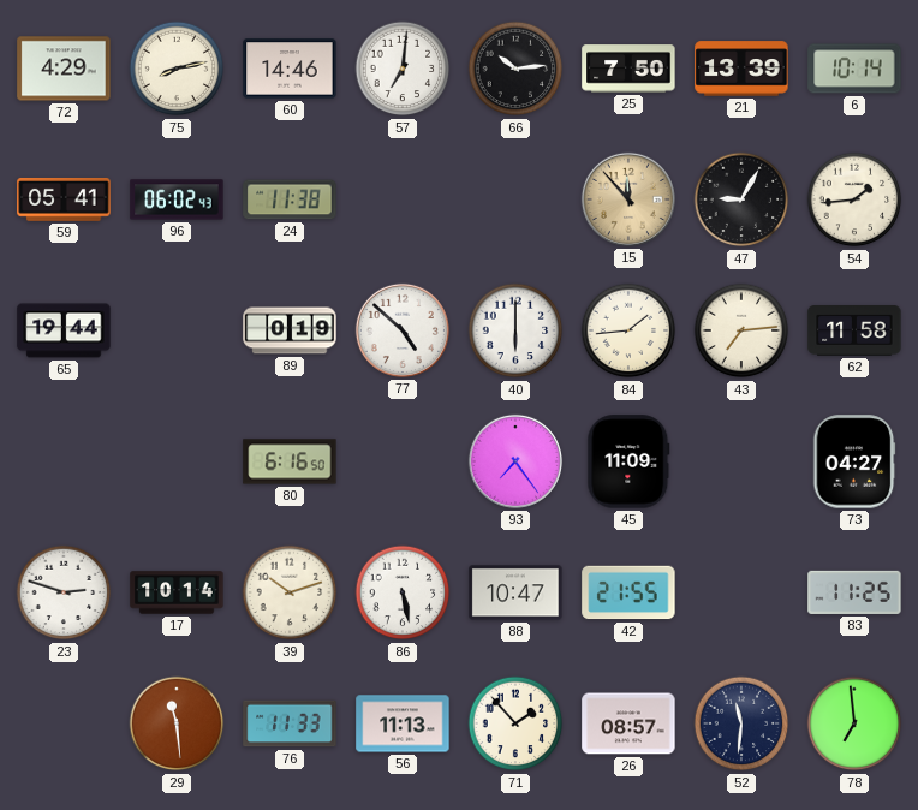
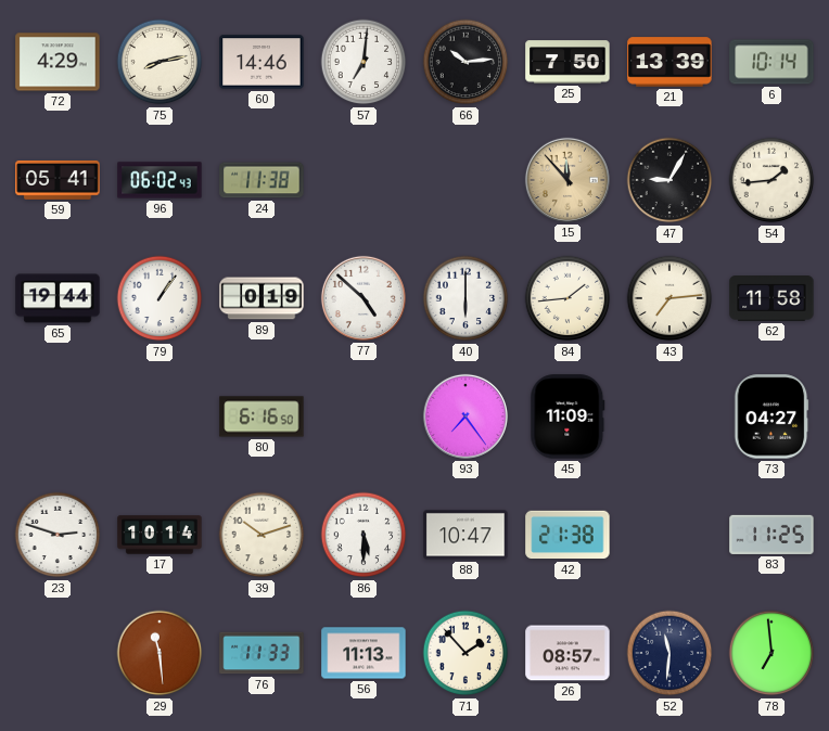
79: none -> 1:06
86: 5:28 -> 5:30
42: 21:55 -> 21:38
